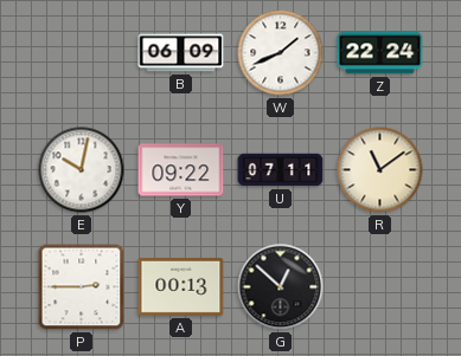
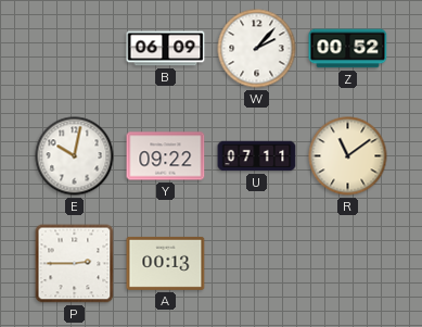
W: 1:41 -> 2:07
Z: 22:24 -> 00:52
G: 12:52 -> none
